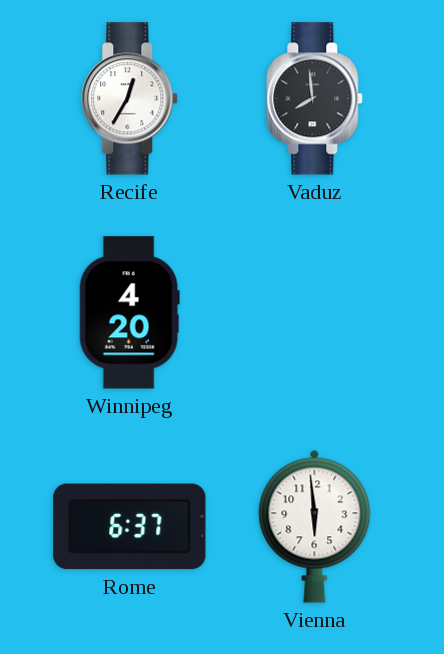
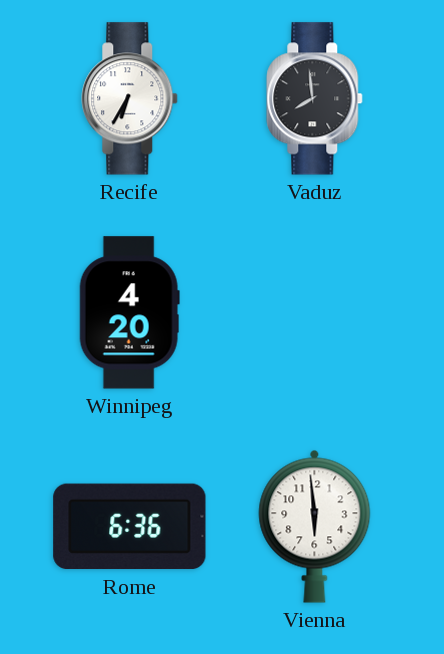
Recife: 12:35 -> 6:35
Rome: 6:37 -> 6:36
